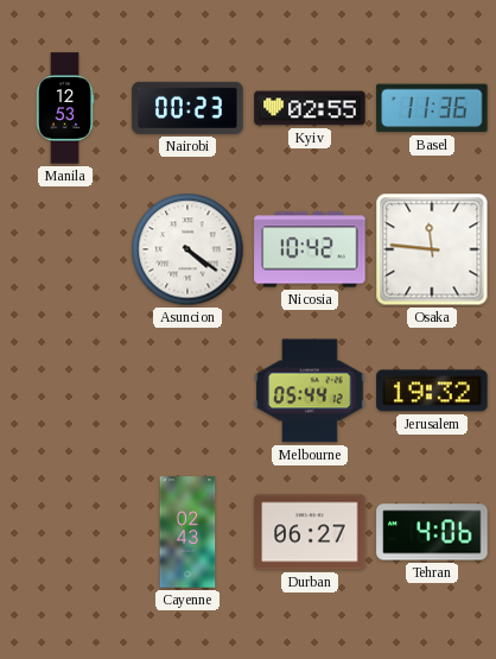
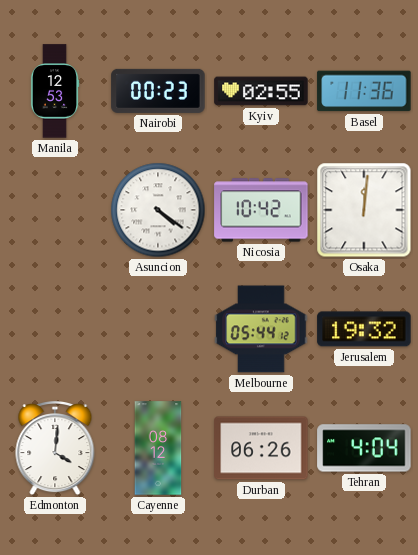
Osaka: 11:46 -> 12:01
Edmonton: none -> 4:01
Cayenne: 02:43 -> 08:12
Durban: 06:27 -> 06:26
Tehran: 4:06 -> 4:04
